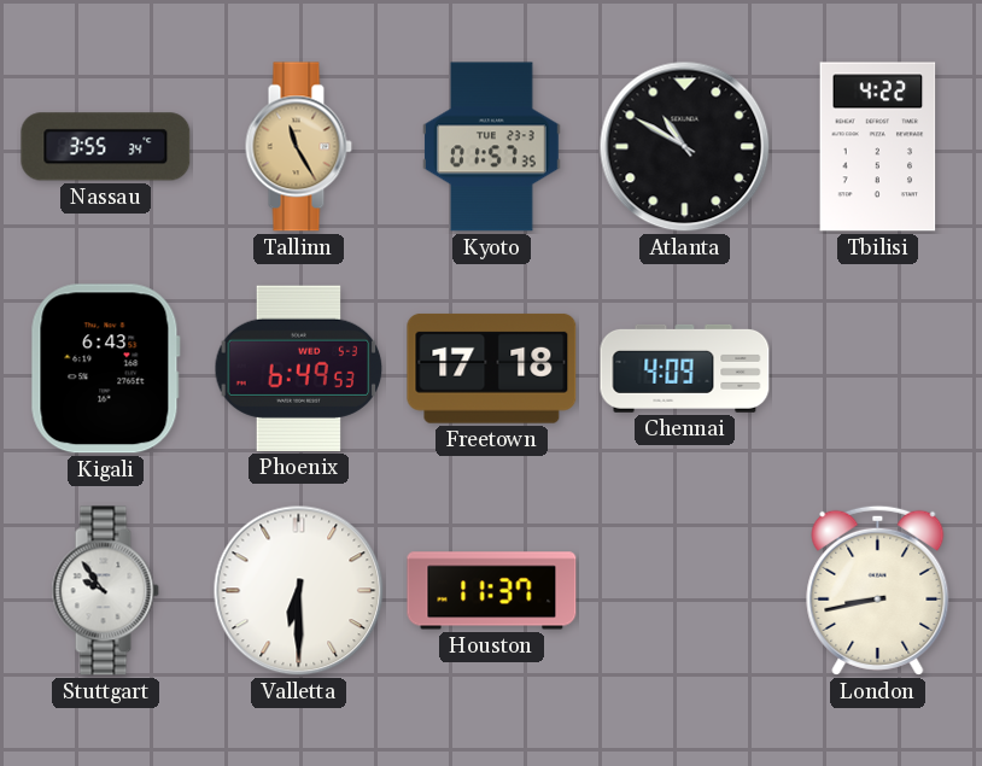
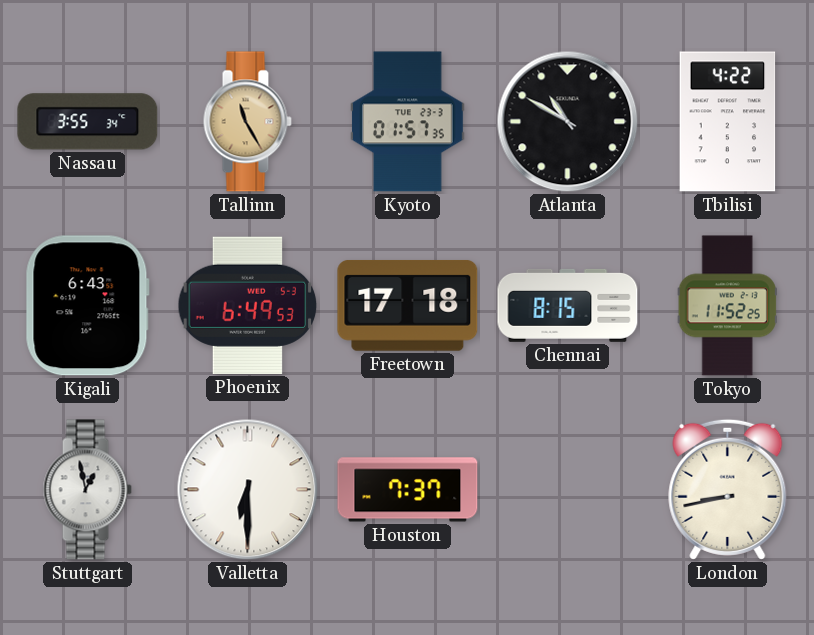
Chennai: 4:09 -> 8:15
Tokyo: none -> 11:52
Stuttgart: 9:54 -> 12:58
Houston: 11:37 -> 7:37
